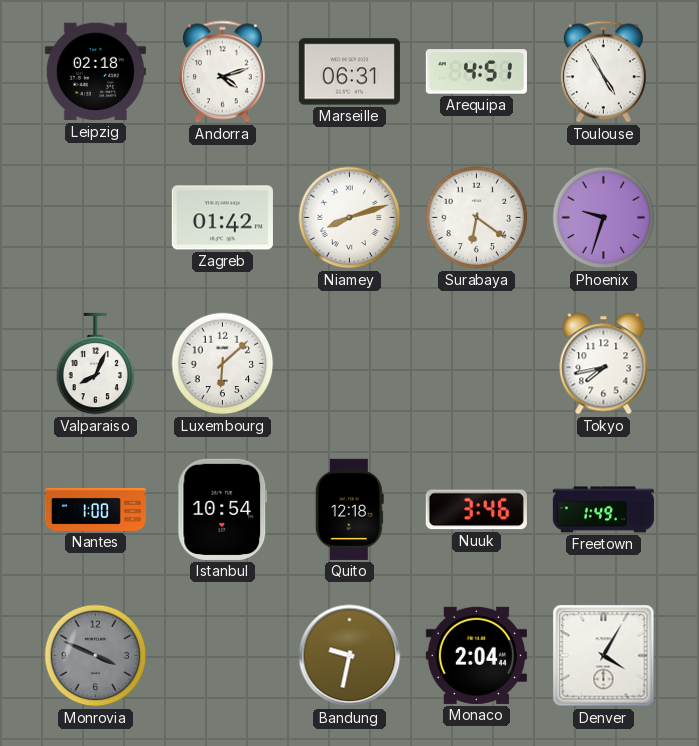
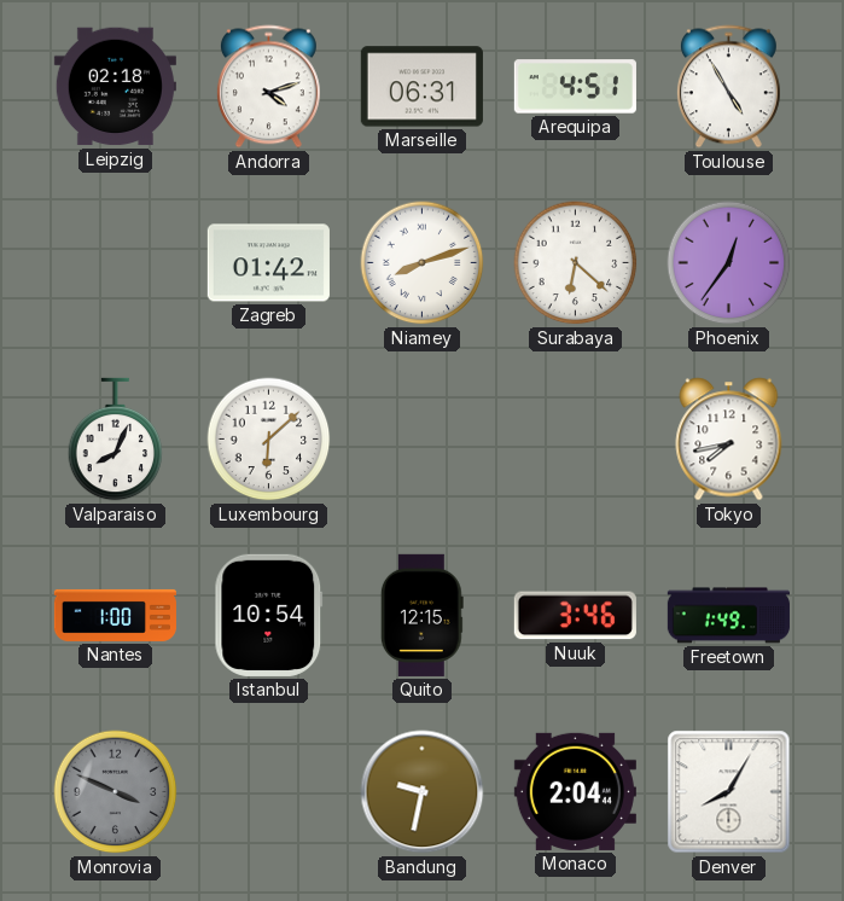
Surabaya: 6:21 -> 6:22
Phoenix: 9:33 -> 12:36
Quito: 12:18 -> 12:15
Denver: 4:05 -> 8:05
